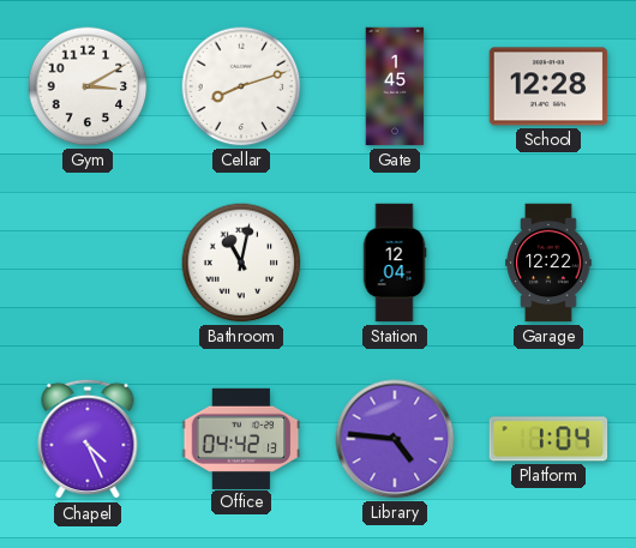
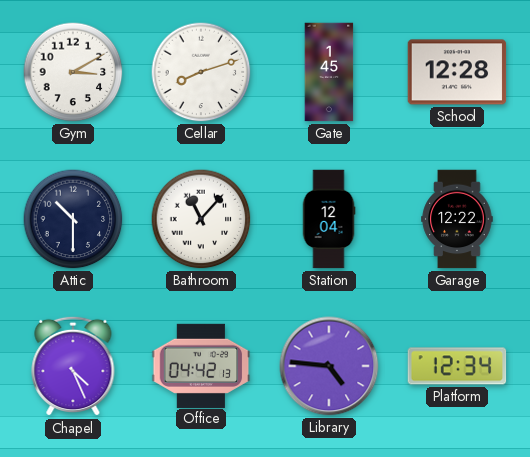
Attic: none -> 10:30
Bathroom: 11:02 -> 11:07
Platform: 1:04 -> 12:34
